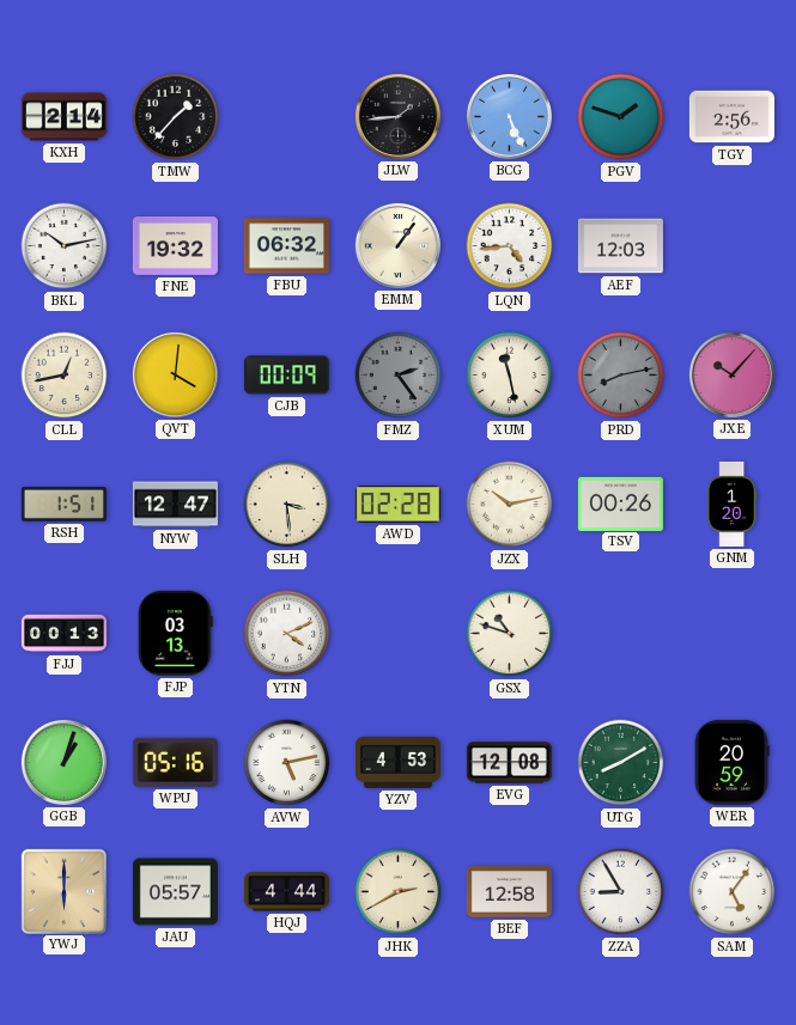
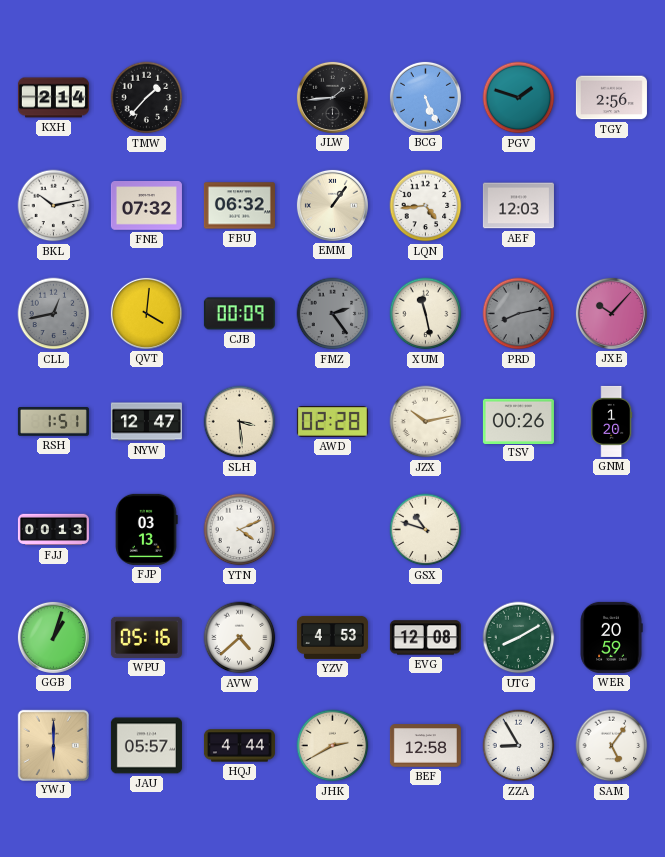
FNE: 19:32 -> 07:32
CLL dial: cream -> grey
AVW: 5:13 -> 4:38
